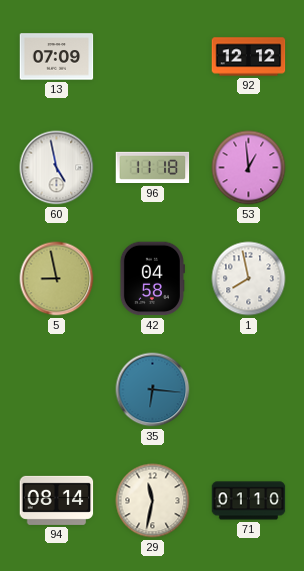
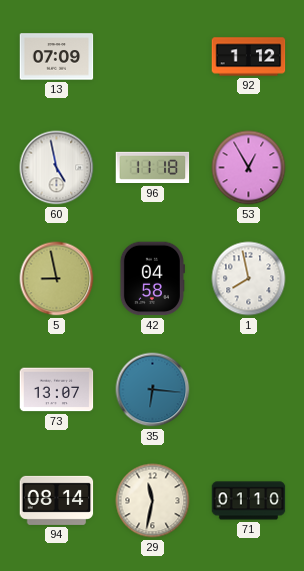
92: 12:12 -> 1:12
53: 12:59 -> 12:55
73: none -> 13:07
